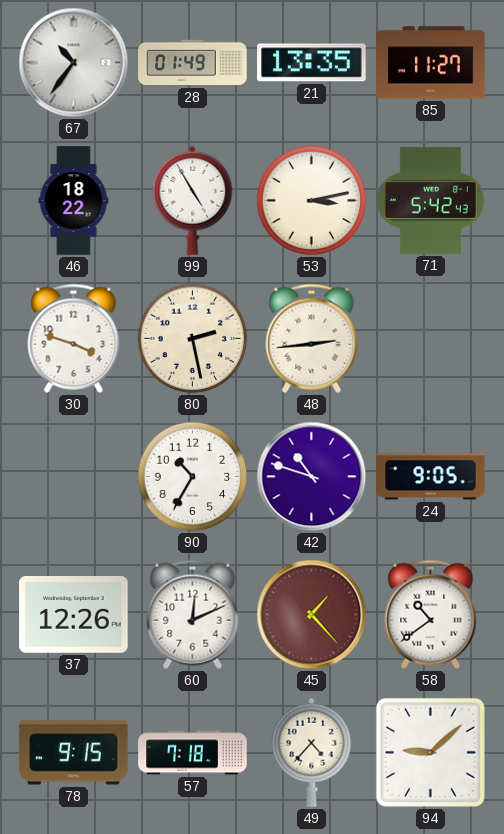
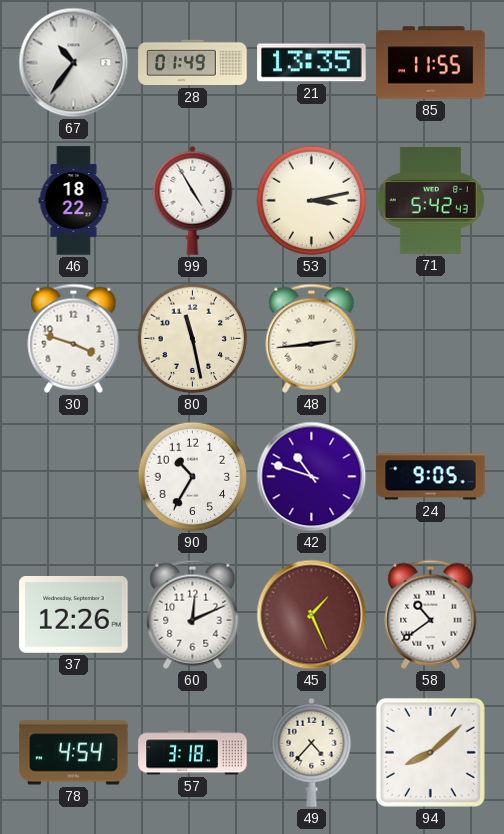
85: 11:27 -> 11:55
80: 2:28 -> 11:28
45: 1:23 -> 1:26
78: 9:15 -> 4:54
57: 7:18 -> 3:18
94: 9:08 -> 8:08
